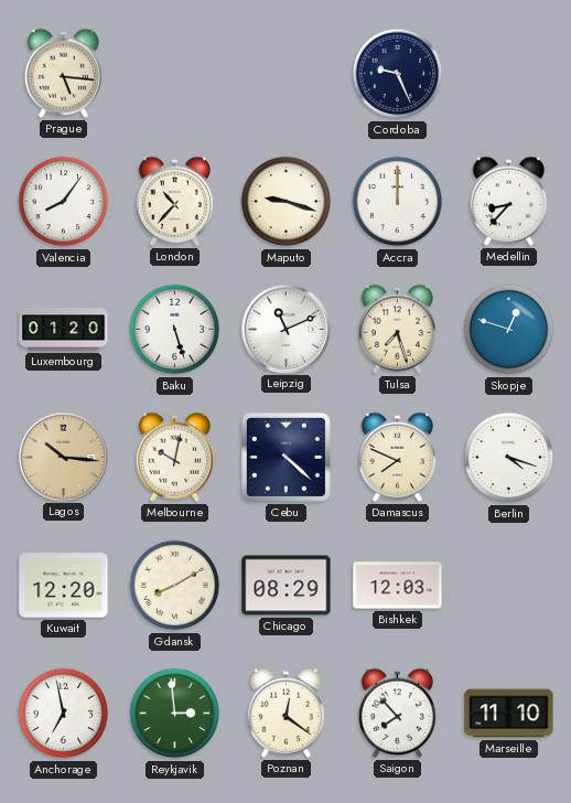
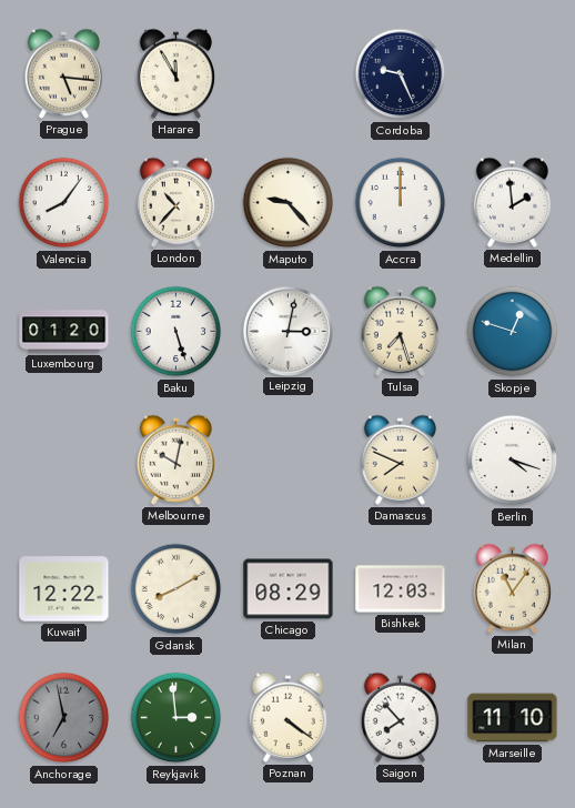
Harare: none -> 11:55
Maputo: 9:18 -> 9:23
Medellin: 8:37 -> 1:59
Leipzig: 11:11 -> 3:02
Lagos: 10:16 -> none
Cebu: 4:22 -> none
Kuwait: 12:20 -> 12:22
Milan: none -> 11:06
Anchorage dial: white -> grey
Poznan: 12:21 -> 4:21
